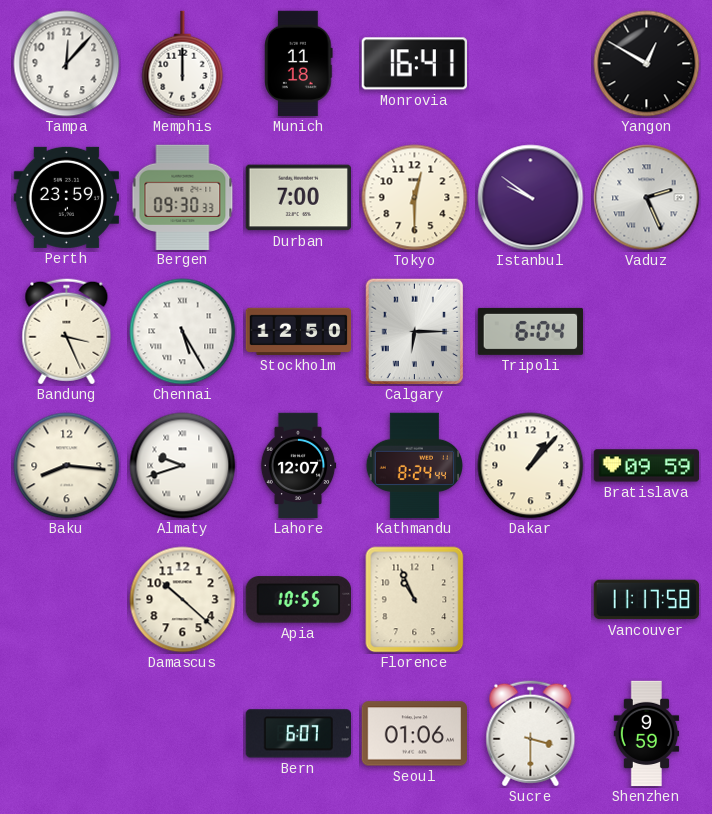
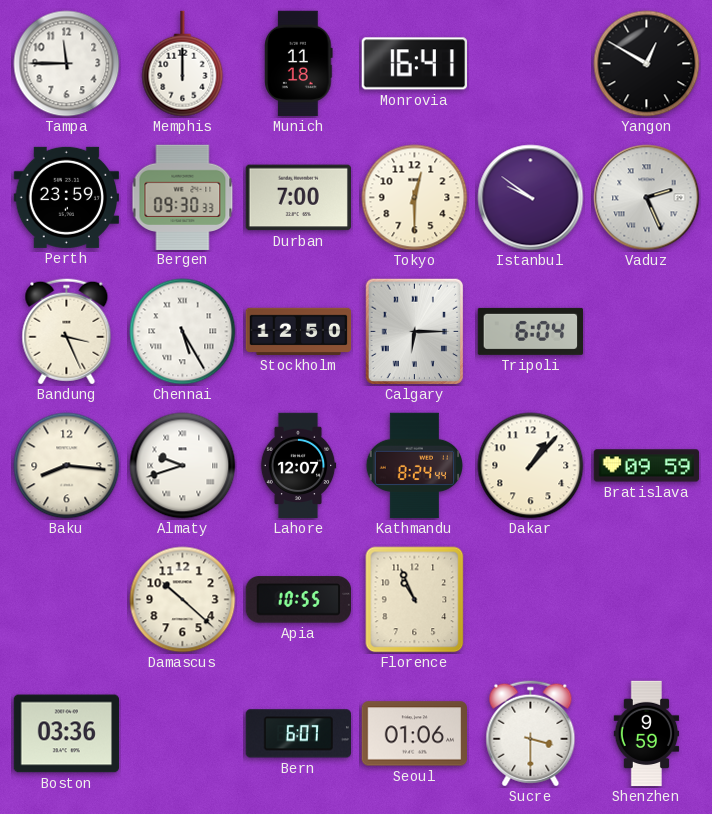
Tampa: 12:07 -> 11:45
Vancouver: 11:17 -> none
Boston: none -> 03:36
